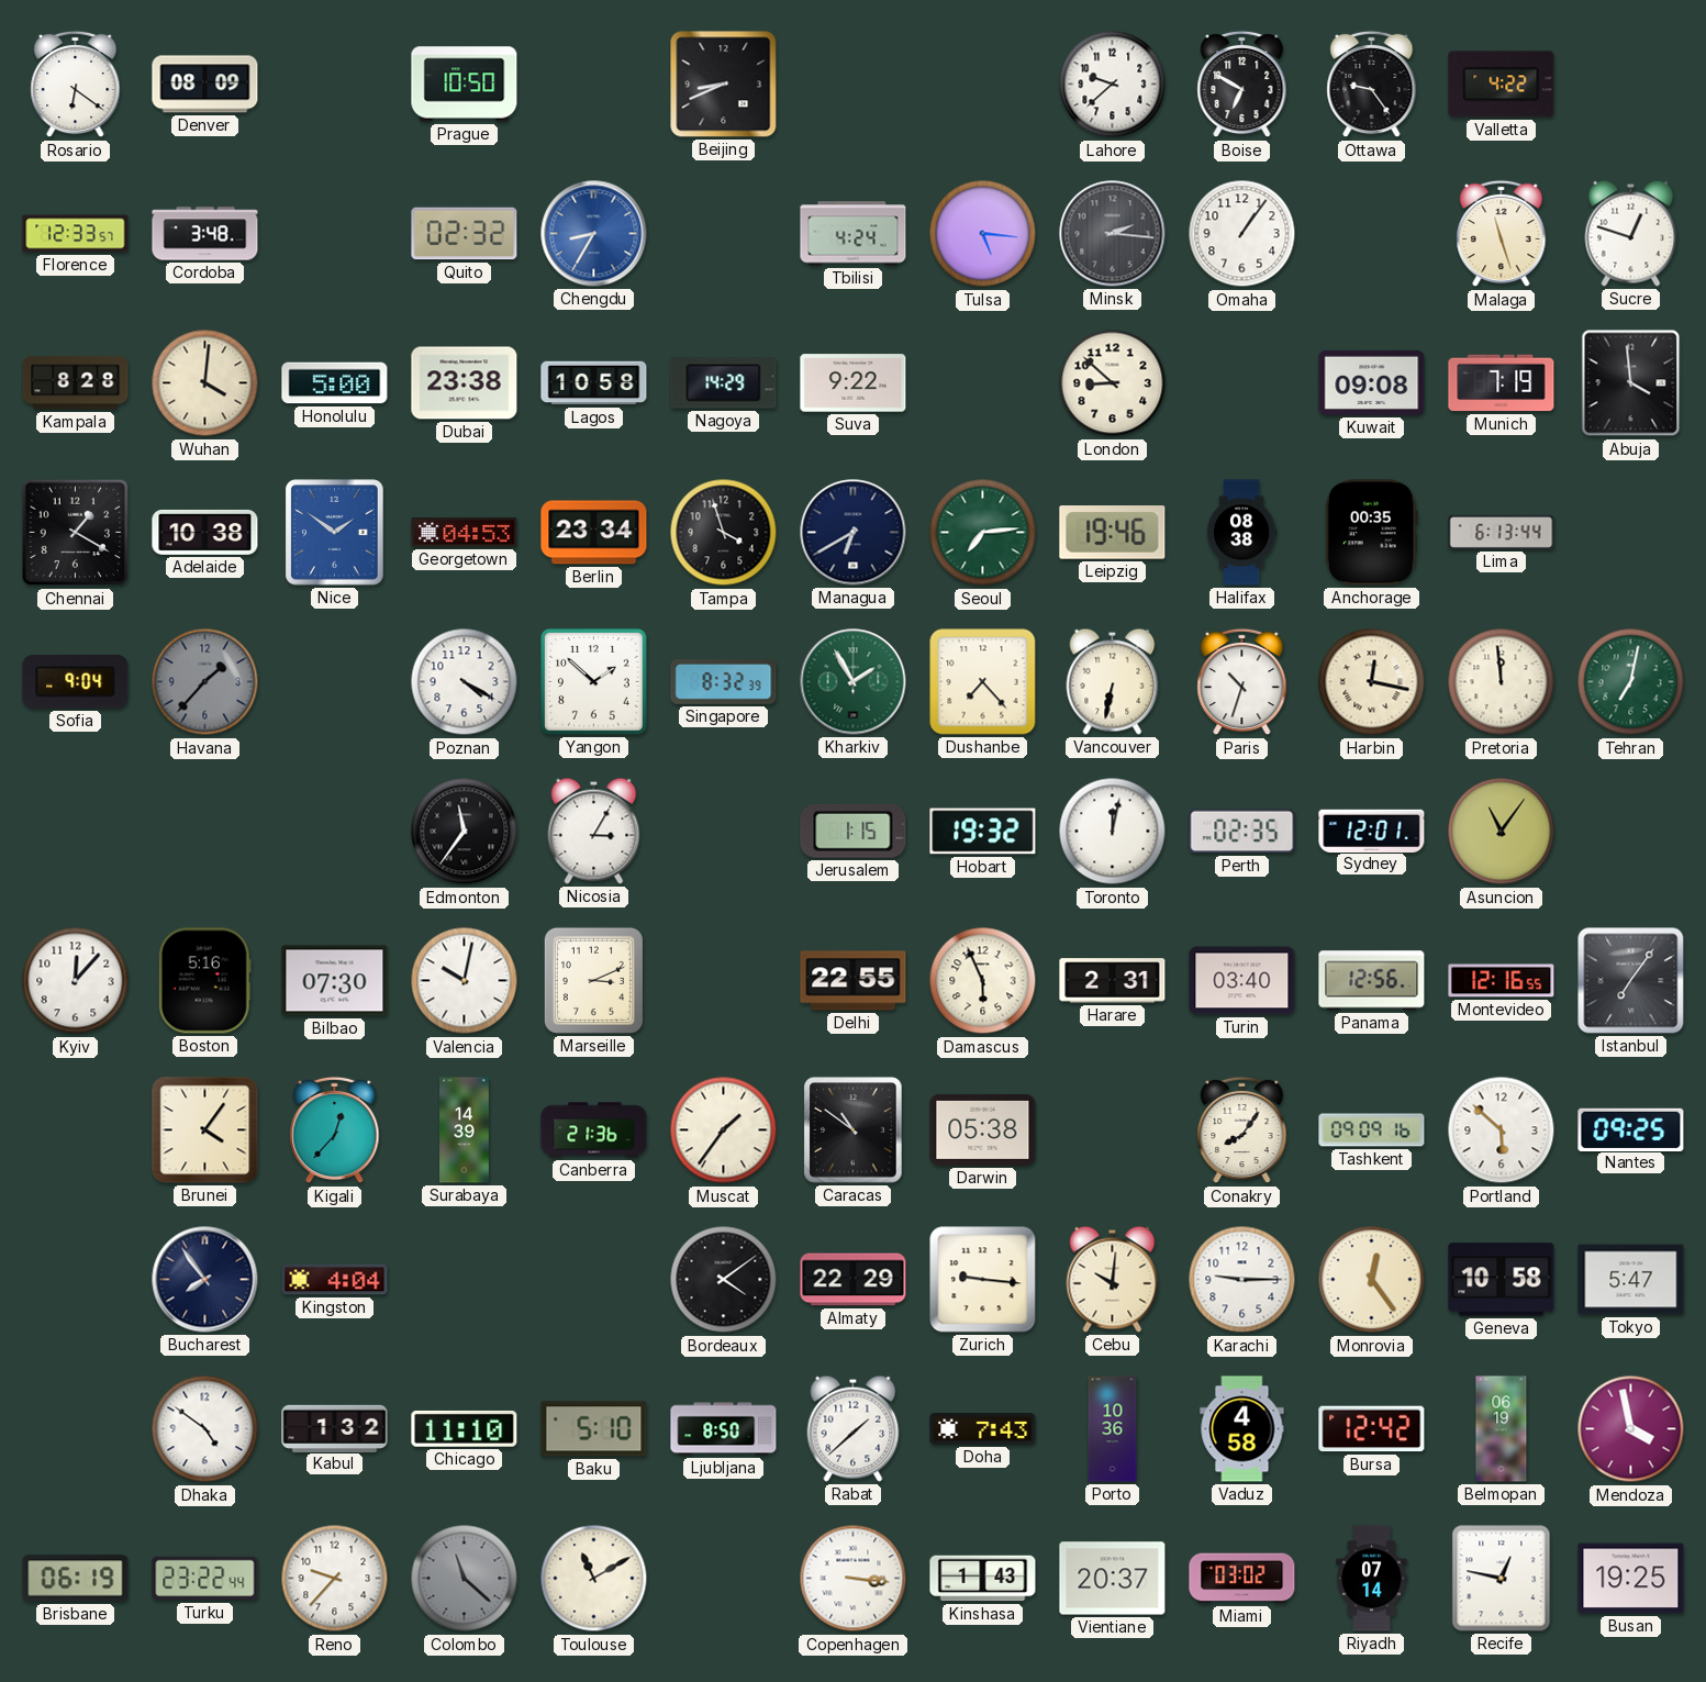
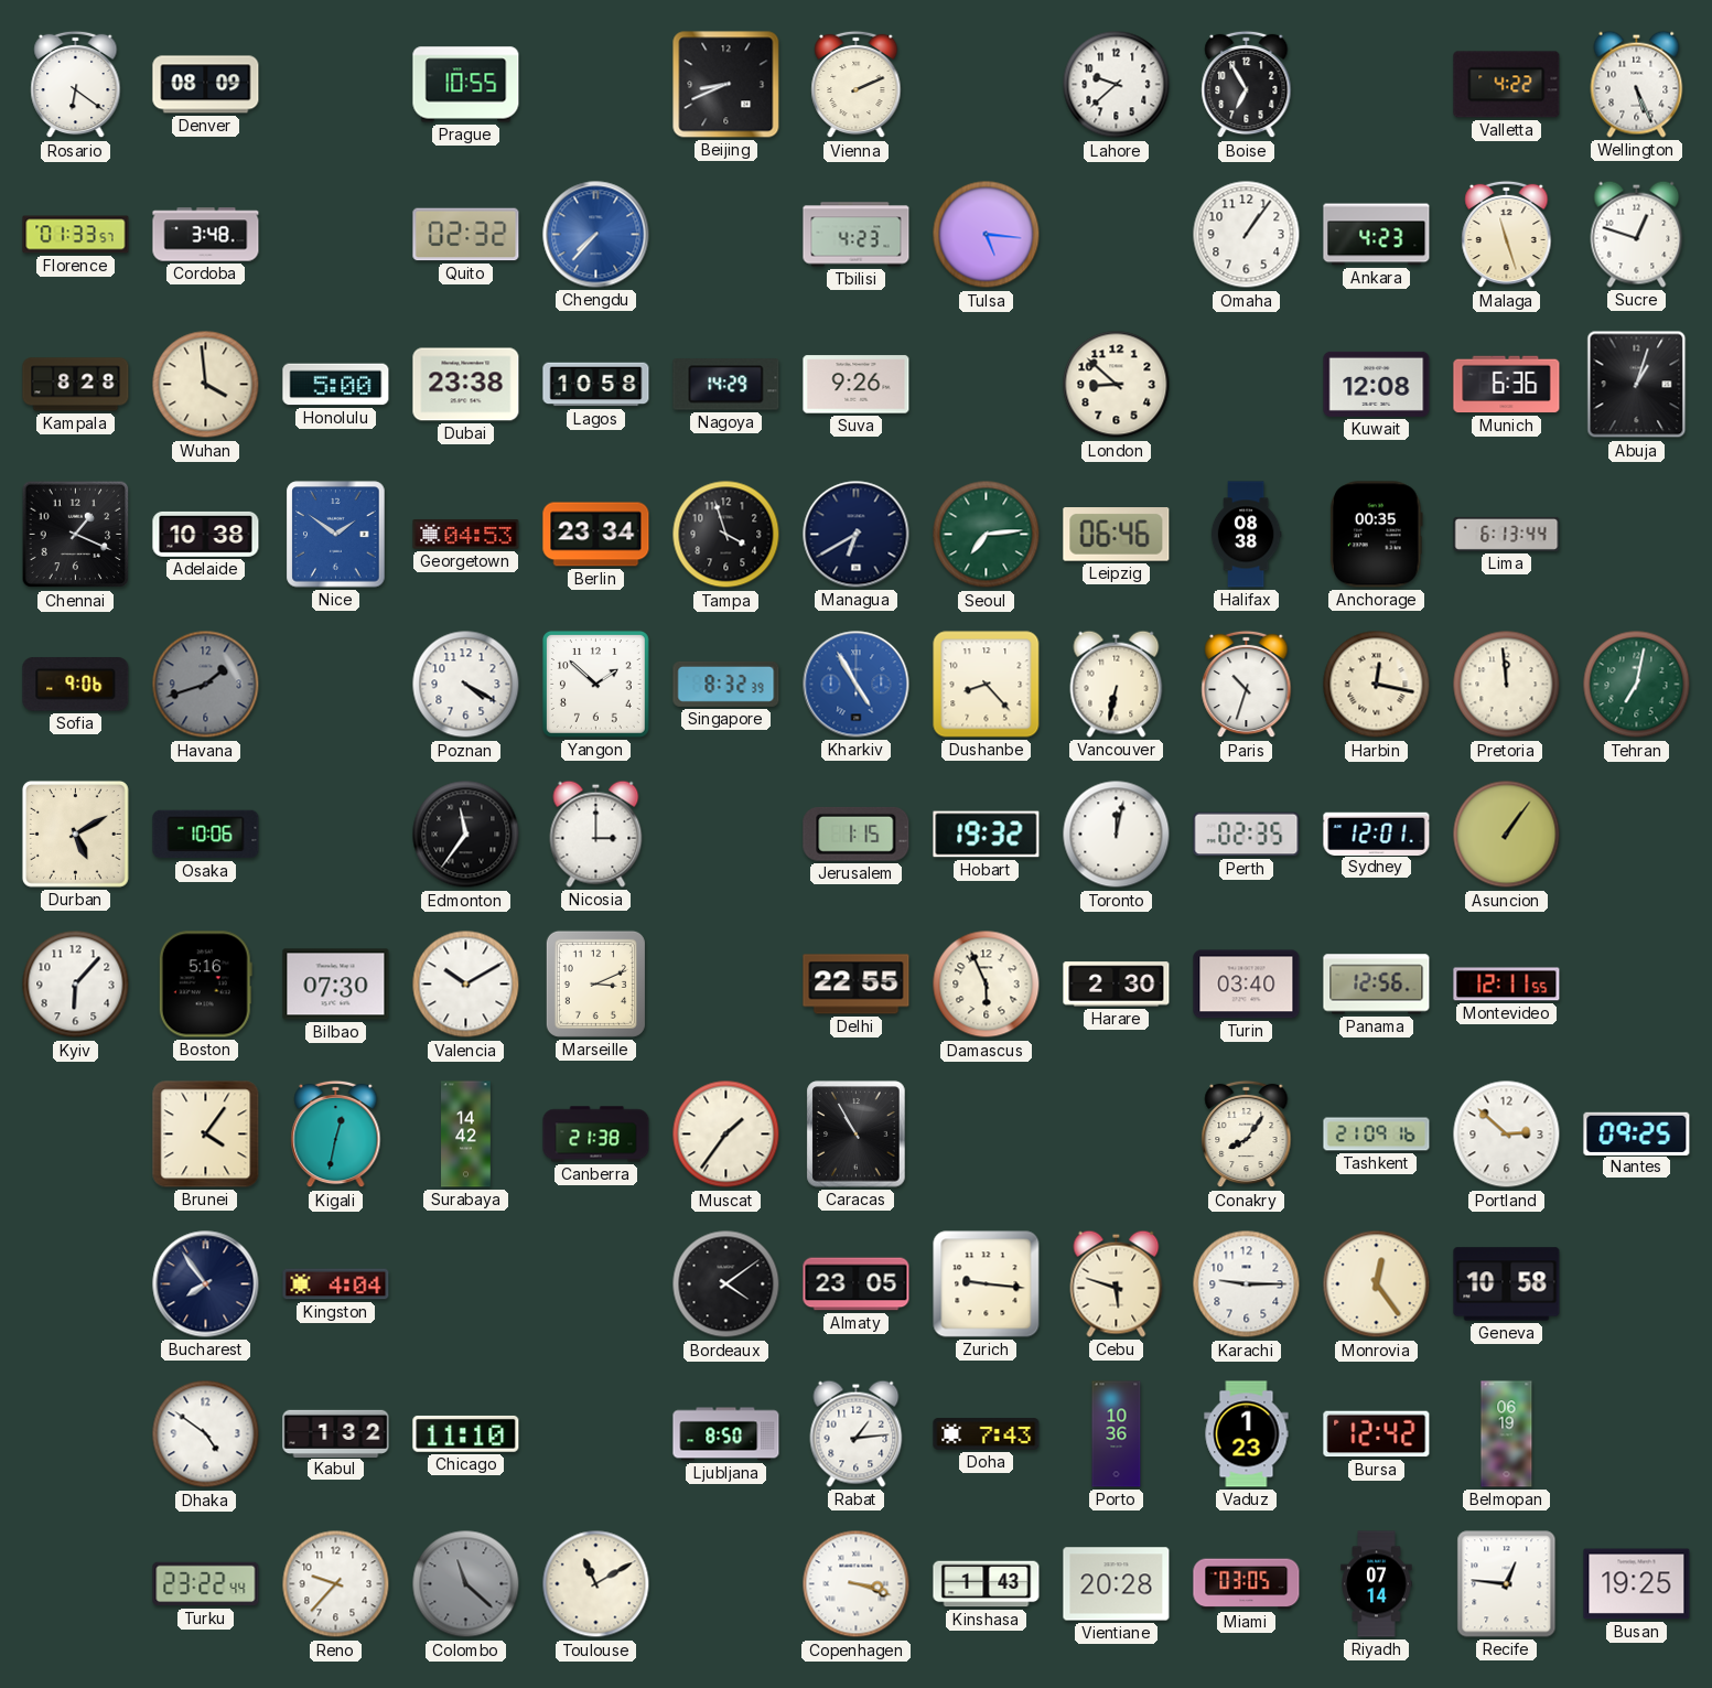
Prague: 10:50 -> 10:55
Vienna: none -> 2:11
Boise: 6:50 -> 6:55
Ottawa: 9:24 -> none
Wellington: none -> 5:26
Florence: 12:33 -> 01:33
Chengdu: 8:35 -> 7:37
Tbilisi: 4:24 -> 4:23
Minsk: 2:16 -> none
Ankara: none -> 4:23
Wuhan: 4:01 -> 3:59
Suva: 9:22 -> 9:26
Kuwait: 09:08 -> 12:08
Munich: 7:19 -> 6:36
Abuja: 3:59 -> 1:03
Chennai: 1:20 -> 1:19
Leipzig: 19:46 -> 06:46
Sofia: 9:04 -> 9:06
Havana: 1:37 -> 1:42
Kharkiv: 1:55 -> 4:55
Kharkiv dial: green -> blue
Dushanbe: 7:23 -> 8:23
Durban: none -> 5:10
Osaka: none -> 10:06
Nicosia: 3:05 -> 3:00
Asuncion: 11:06 -> 1:06
Kyiv: 12:07 -> 6:07
Valencia: 10:02 -> 10:10
Harare: 2:31 -> 2:30
Montevideo: 12:16 -> 12:11
Istanbul: 7:06 -> none
Kigali: 12:37 -> 12:32
Surabaya: 14:39 -> 14:42
Canberra: 21:36 -> 21:38
Caracas: 10:51 -> 10:55
Darwin: 05:38 -> none
Tashkent: 09:09 -> 21:09
Portland: 5:52 -> 2:52
Almaty: 22:29 -> 23:05
Cebu: 10:01 -> 5:48
Tokyo: 5:47 -> none
Baku: 5:10 -> none
Rabat: 1:38 -> 1:14
Vaduz: 4:58 -> 1:23
Mendoza: 3:58 -> none
Brisbane: 06:19 -> none
Copenhagen: 3:16 -> 3:18
Vientiane: 20:37 -> 20:28
Miami: 03:02 -> 03:05
Recife: 12:47 -> 12:46
